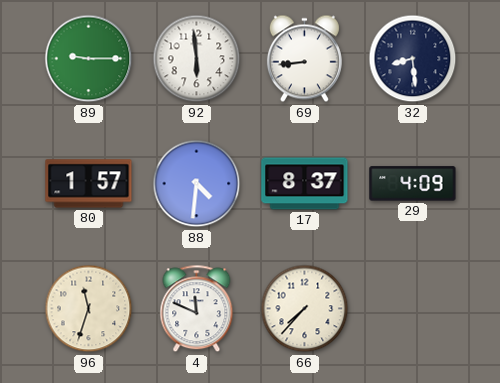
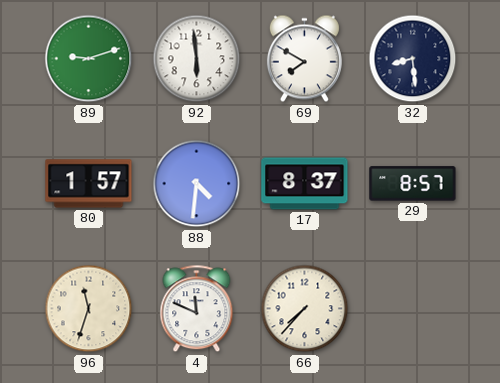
89: 9:15 -> 9:12
69: 8:44 -> 7:50
29: 4:09 -> 8:57
